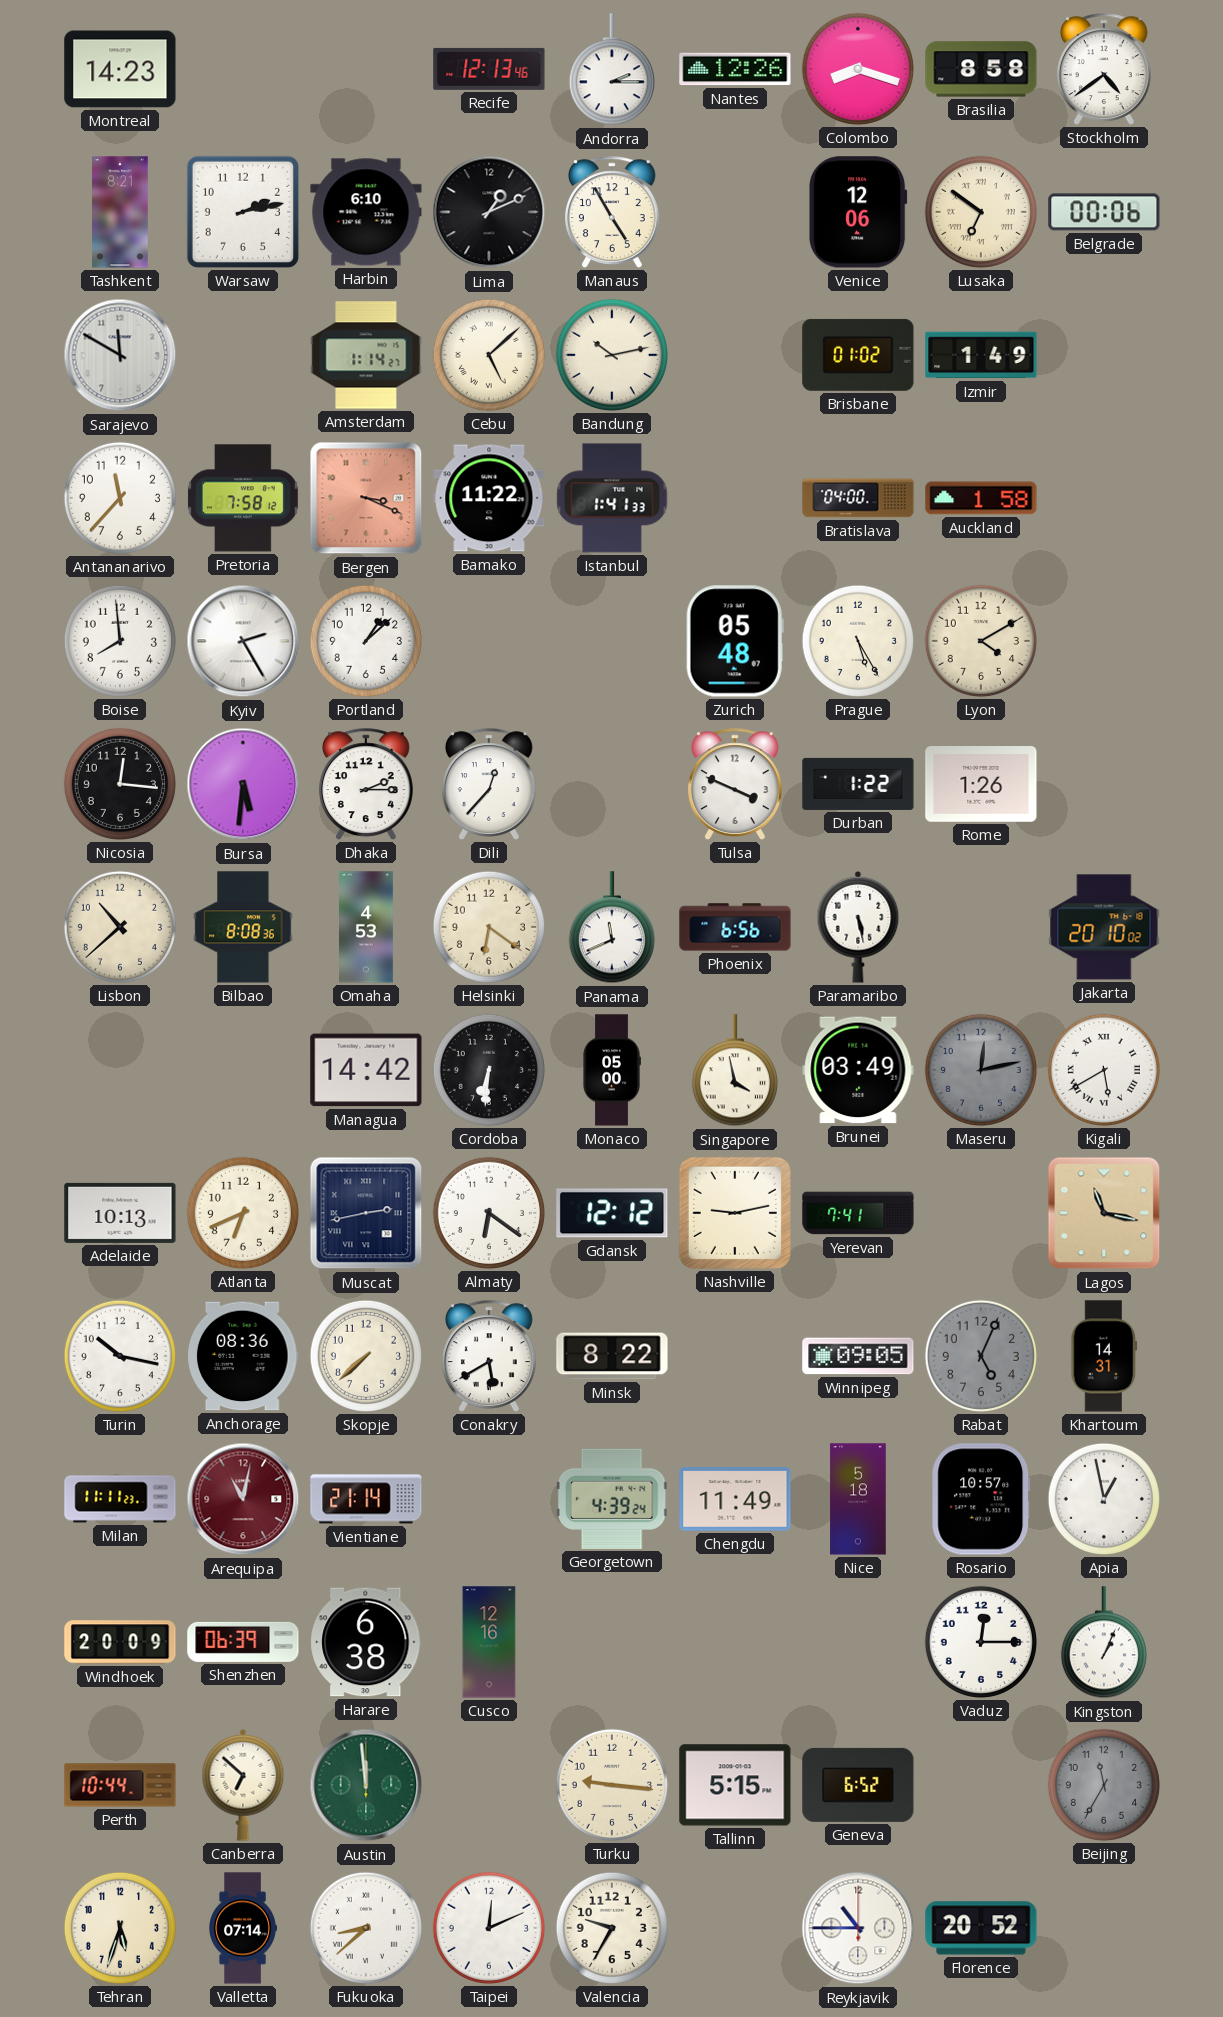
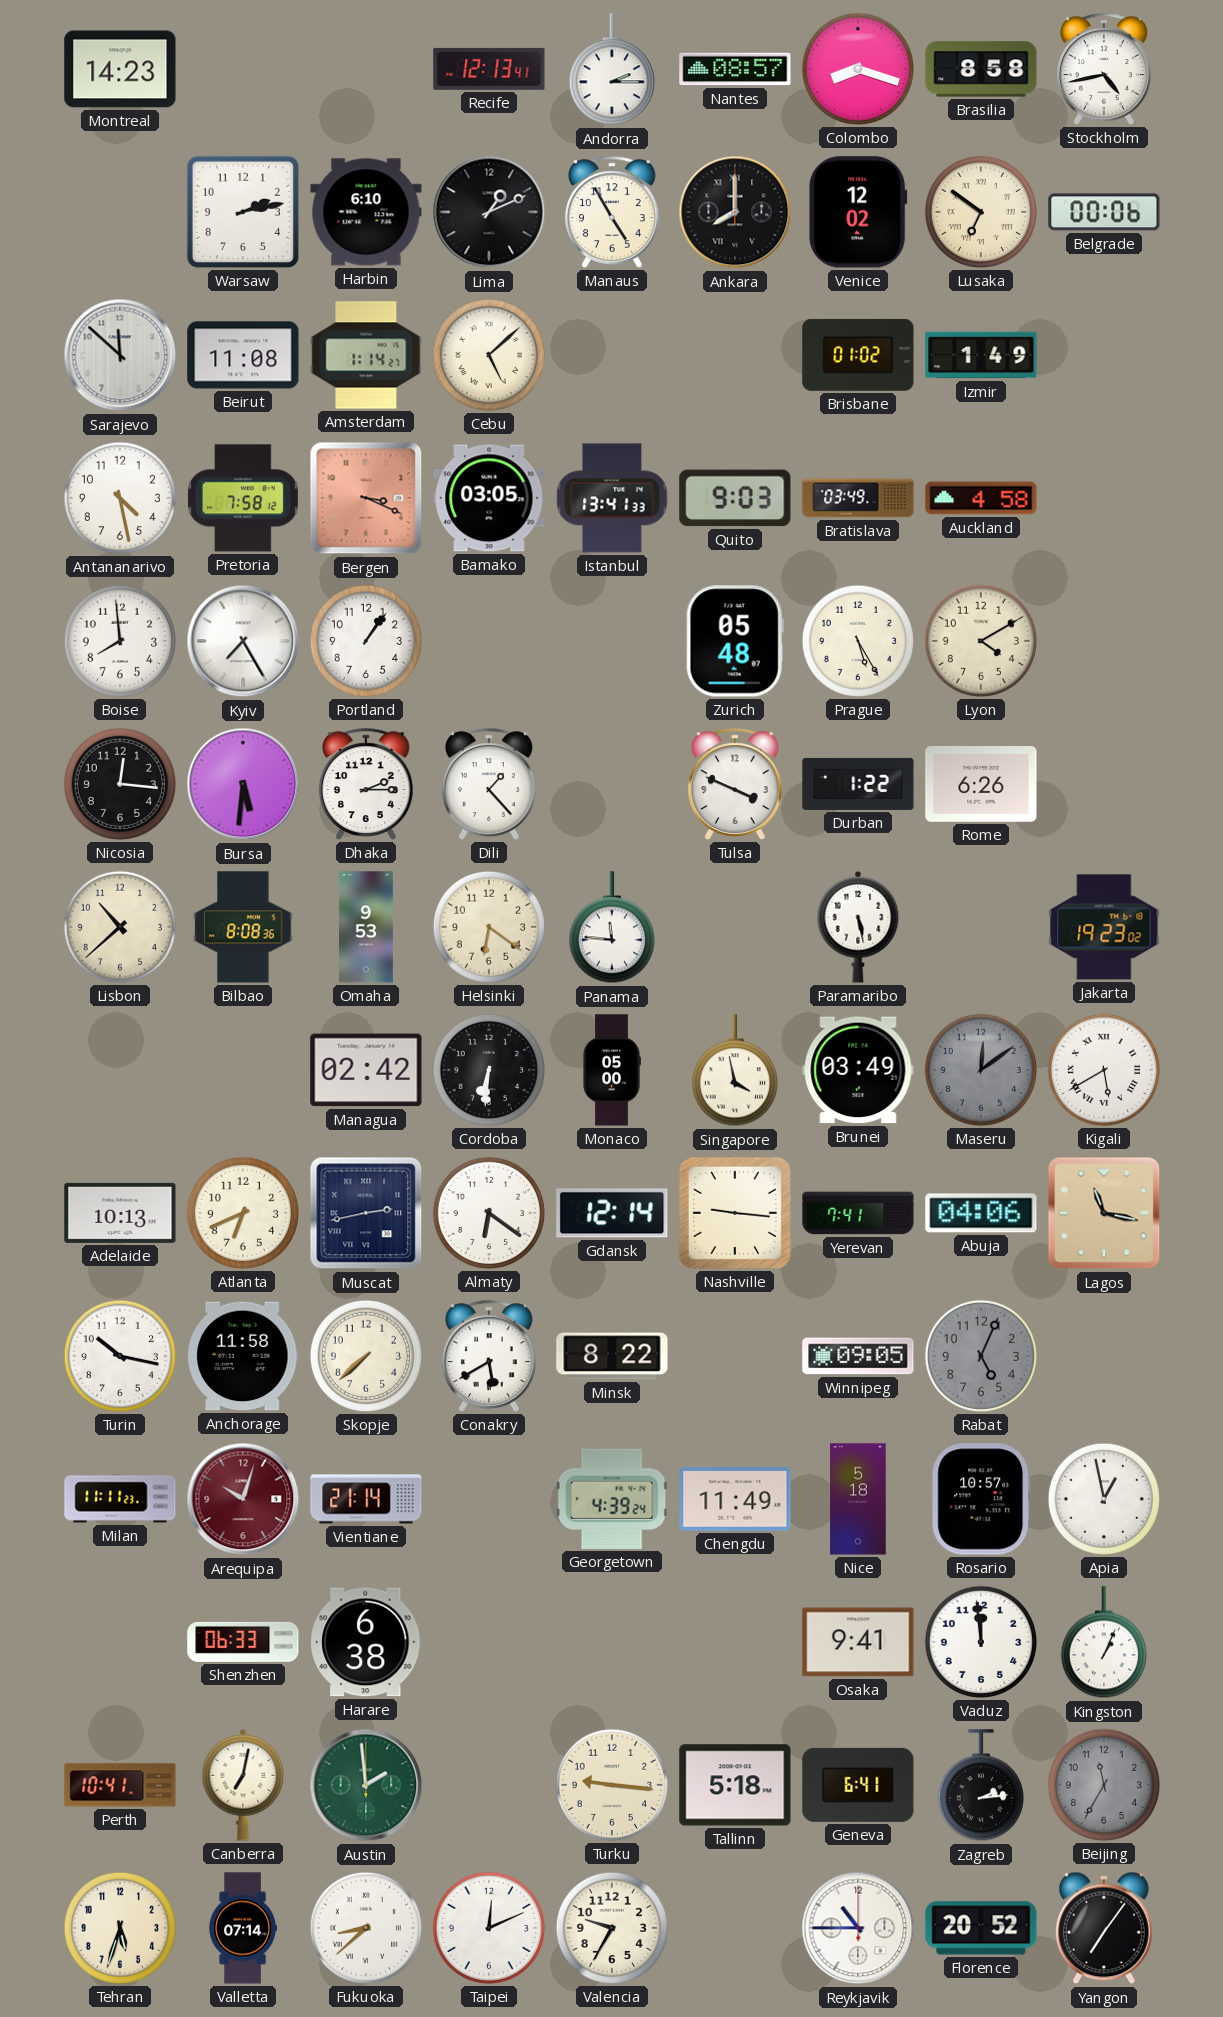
Recife: 12:13:46 -> 12:13:41
Nantes: 12:26 -> 08:57
Stockholm: 4:39 -> 4:43
Tashkent: 8:21 -> none
Ankara: none -> 8:00
Venice: 12:06 -> 12:02
Sarajevo: 11:50 -> 11:52
Beirut: none -> 11:08
Bandung: 10:13 -> none
Antananarivo: 11:37 -> 4:28
Bamako: 11:22 -> 03:05
Istanbul: 1:41 -> 13:41
Quito: none -> 9:03
Bratislava: 04:00 -> 03:49
Auckland: 1:58 -> 4:58
Kyiv: 2:25 -> 7:25
Portland: 1:08 -> 1:06
Dili: 12:37 -> 1:23
Rome: 1:26 -> 6:26
Omaha: 4:53 -> 9:53
Panama: 11:41 -> 11:46
Phoenix: 6:56 -> none
Jakarta: 20:10 -> 19:23
Managua: 14:42 -> 02:42
Maseru: 12:13 -> 12:09
Gdansk: 12:12 -> 12:14
Nashville: 9:13 -> 9:16
Abuja: none -> 04:06
Anchorage: 08:36 -> 11:58
Khartoum: 14:31 -> none
Arequipa: 11:02 -> 10:03
Windhoek: 20:09 -> none
Shenzhen: 06:39 -> 06:33
Cusco: 12:16 -> none
Osaka: none -> 9:41
Vaduz: 12:15 -> 11:59
Perth: 10:44 -> 10:41
Canberra: 6:52 -> 7:02
Austin: 11:59 -> 1:59
Tallinn: 5:15 -> 5:18
Geneva: 6:52 -> 6:41
Zagreb: none -> 2:14
Yangon: none -> 7:06
